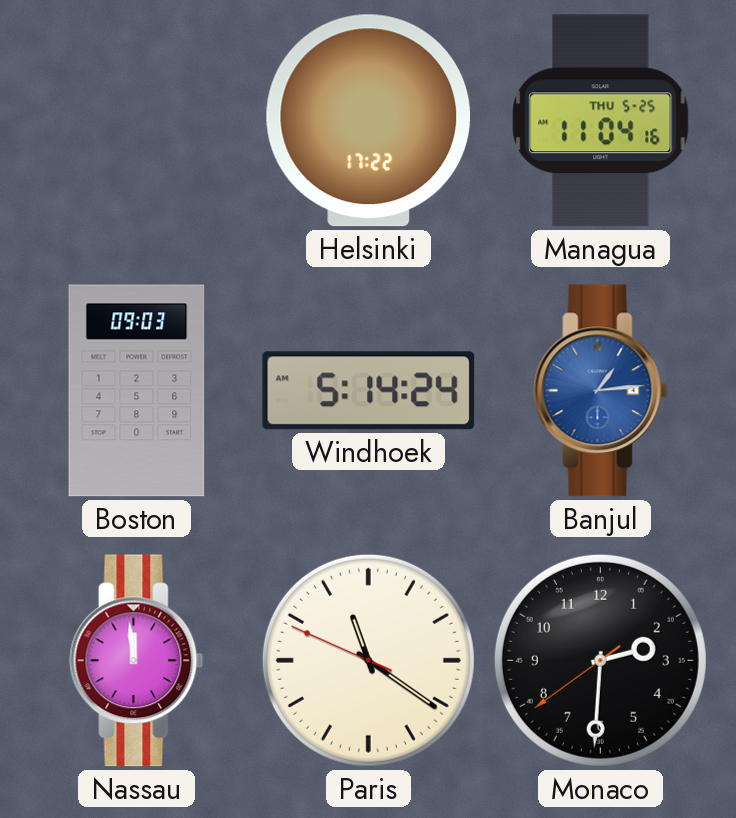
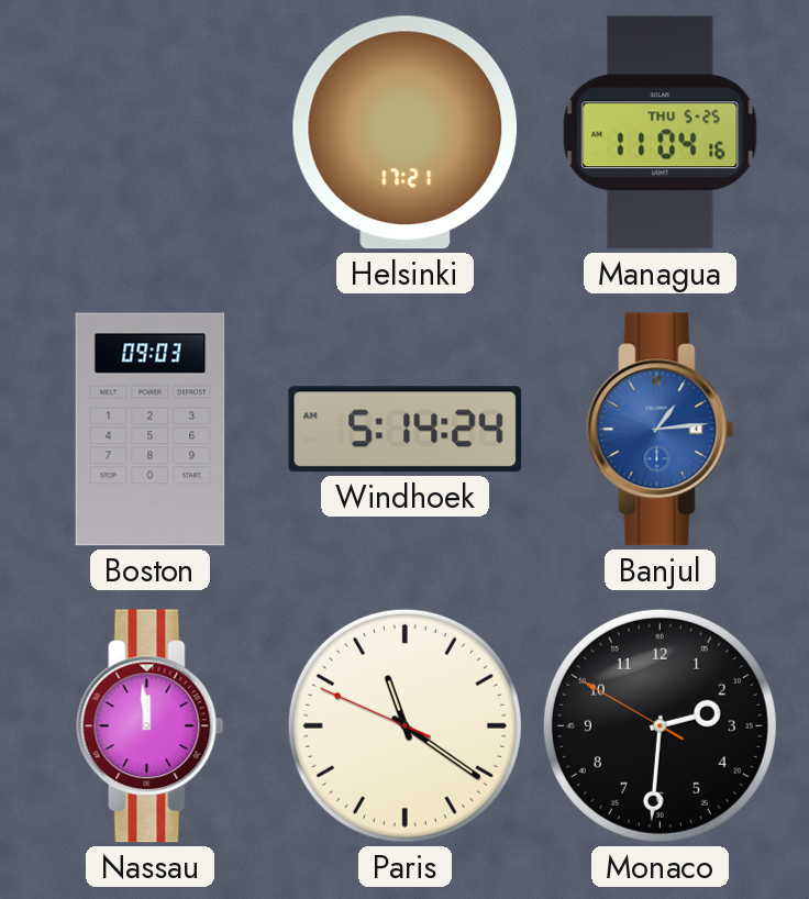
Helsinki: 17:22 -> 17:21
Monaco: 2:30:39 -> 2:30:50
